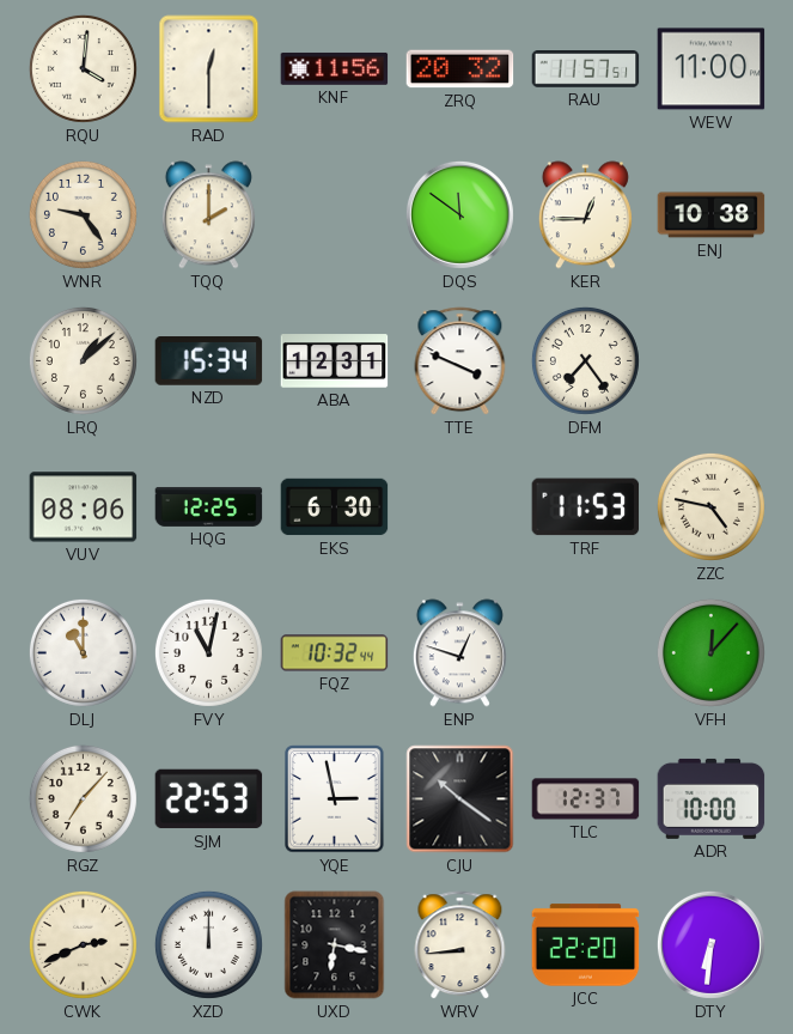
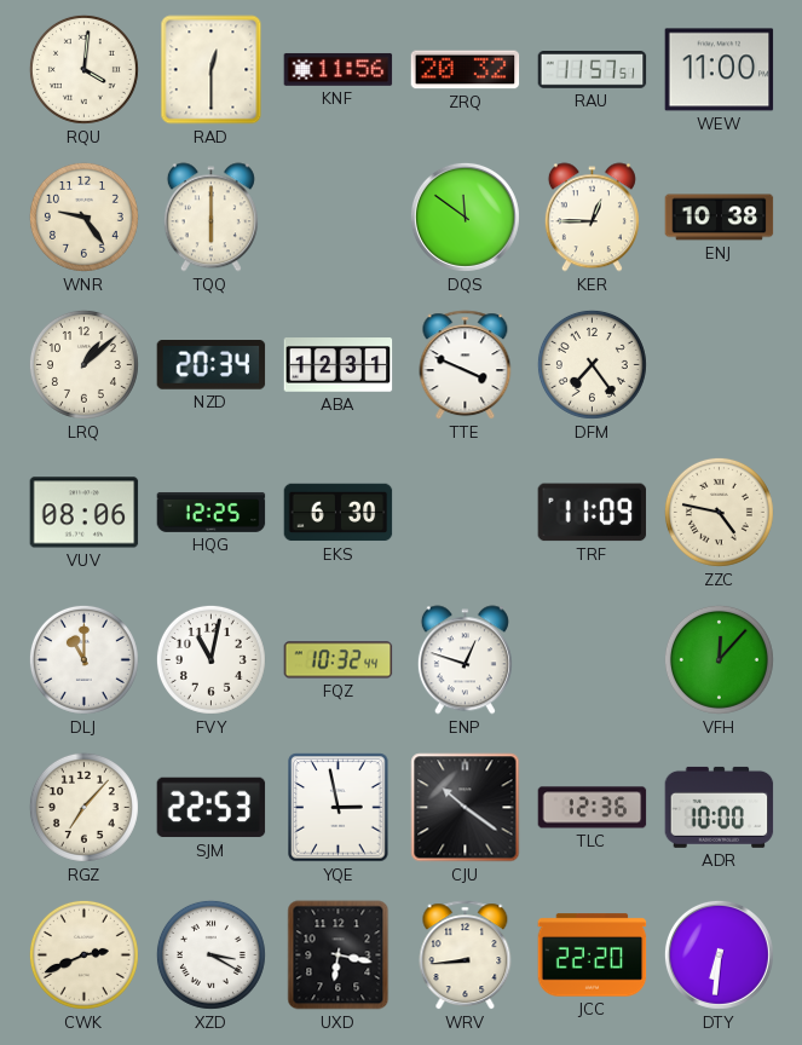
TQQ: 2:00 -> 6:00
NZD: 15:34 -> 20:34
TRF: 11:53 -> 11:09
TLC: 12:37 -> 12:36
XZD: 12:00 -> 3:20
